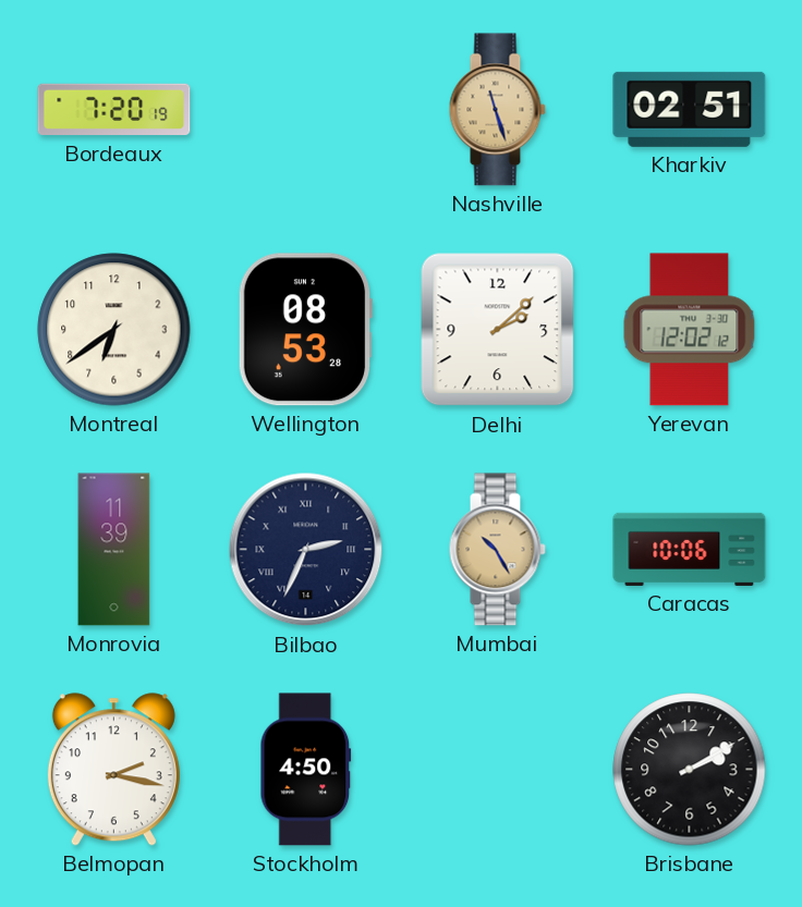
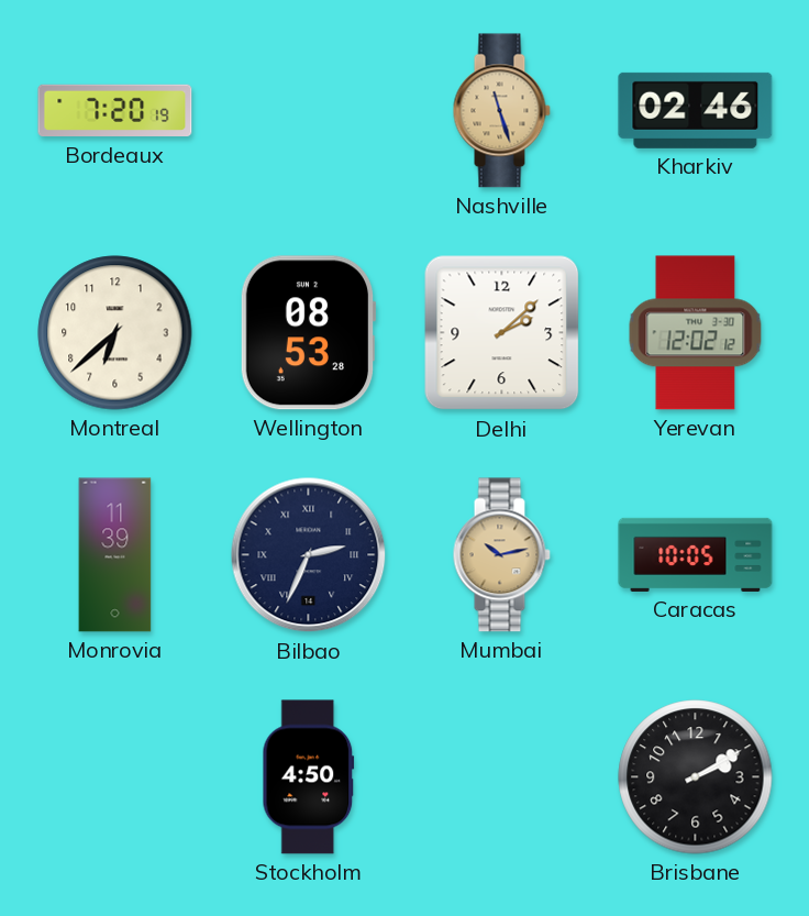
Kharkiv: 02:51 -> 02:46
Montreal: 6:39 -> 6:38
Mumbai: 10:25 -> 10:13
Caracas: 10:06 -> 10:05
Belmopan: 2:17 -> none
